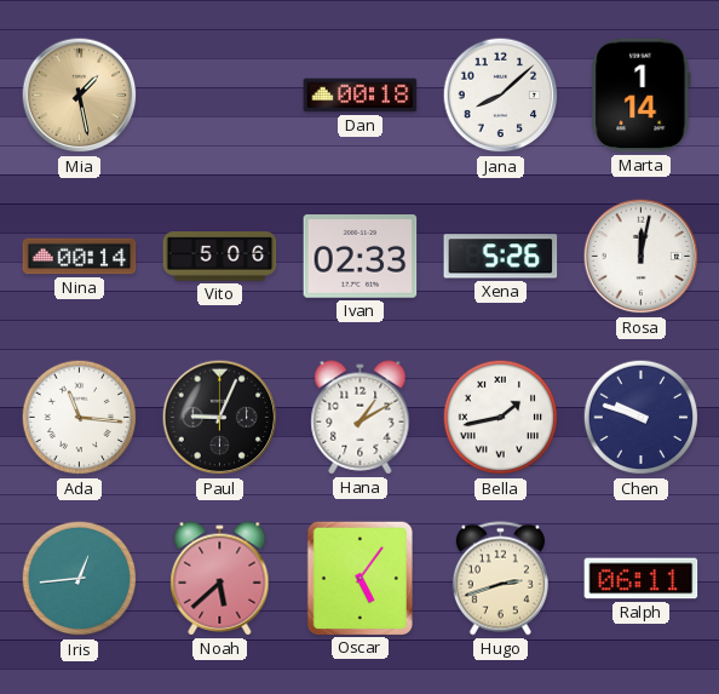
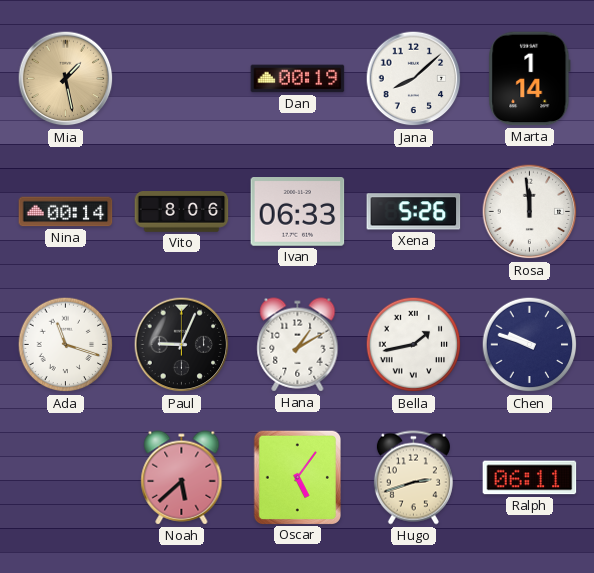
Dan: 00:18 -> 00:19
Vito: 5:06 -> 8:06
Ivan: 02:33 -> 06:33
Rosa: 12:02 -> 11:59
Ada: 11:16 -> 11:18
Iris: 12:44 -> none
